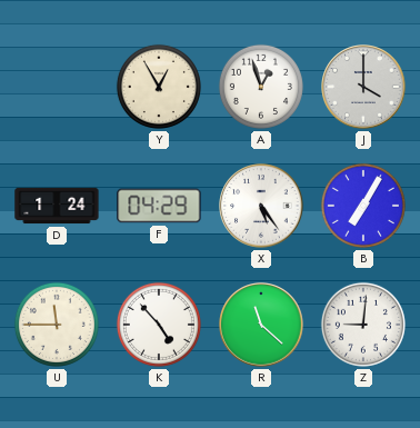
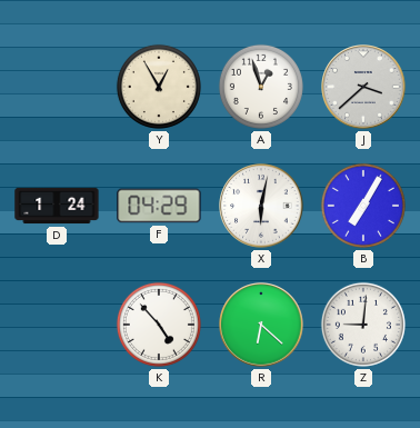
J: 4:00 -> 3:38
X: 5:24 -> 6:02
U: 11:45 -> none
R: 11:22 -> 6:22
